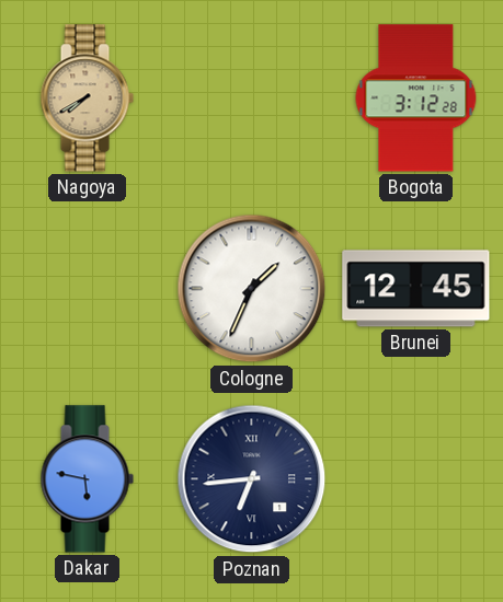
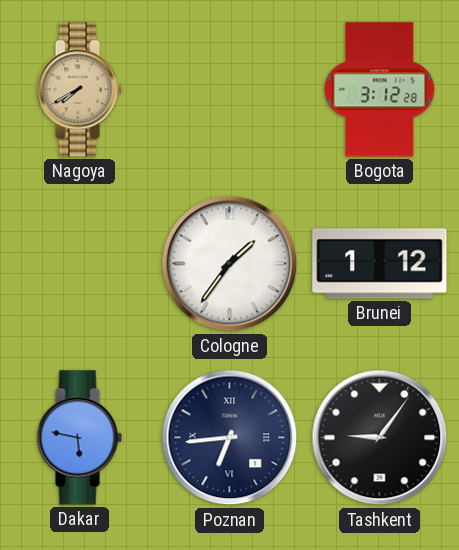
Cologne: 1:34 -> 1:36
Brunei: 12:45 -> 1:12
Tashkent: none -> 9:06
